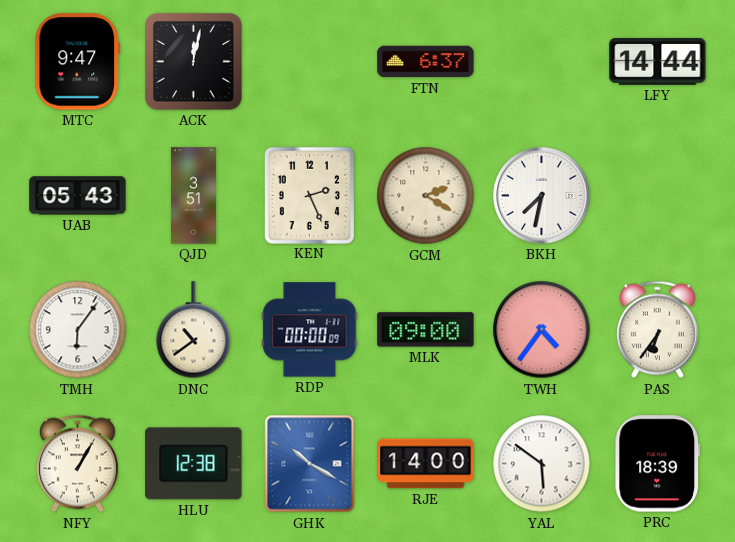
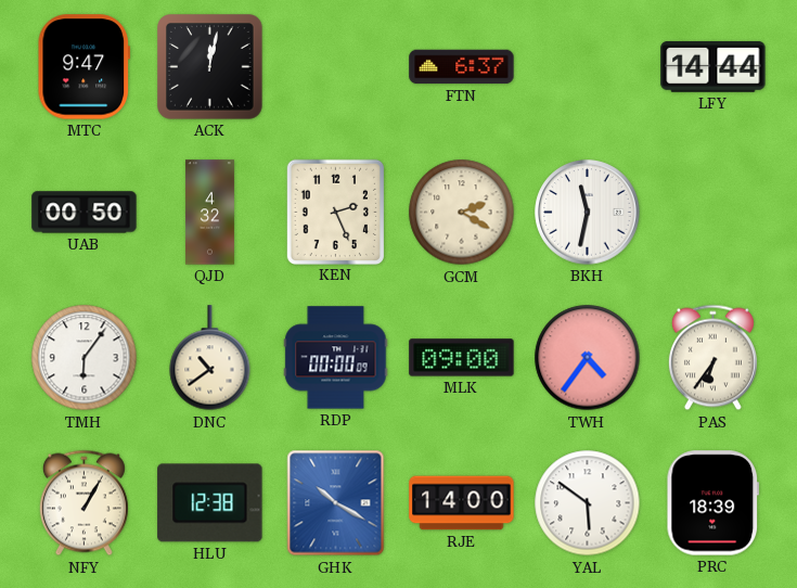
UAB: 05:43 -> 00:50
QJD: 3:51 -> 4:32
BKH: 7:32 -> 11:32
